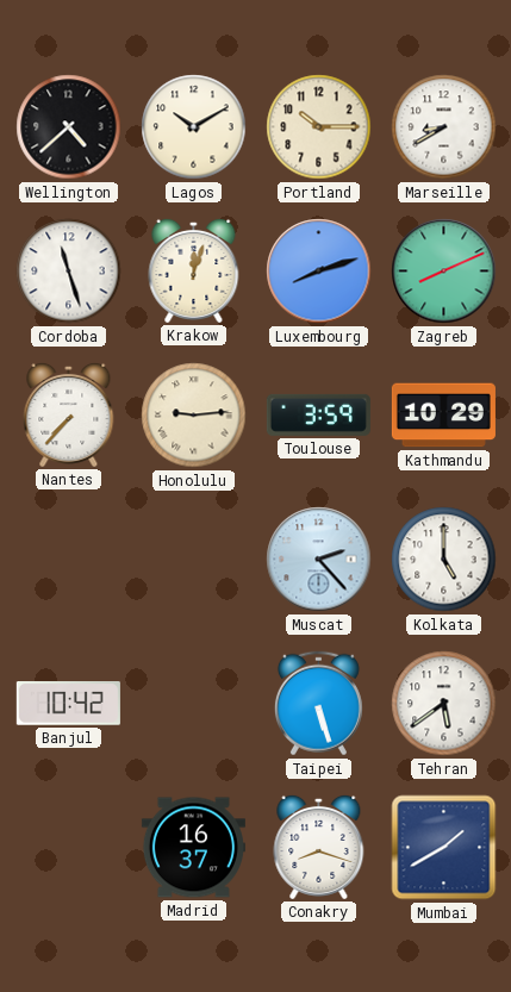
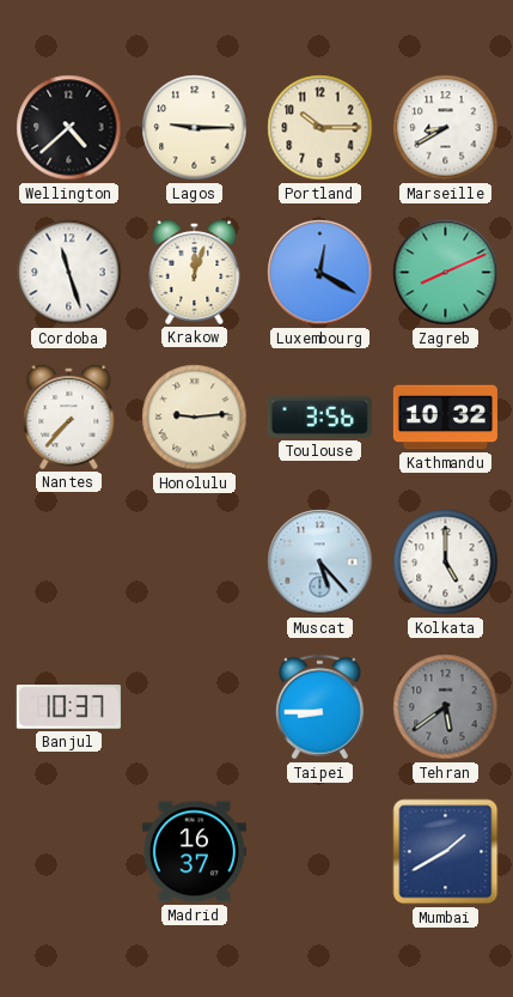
Lagos: 10:10 -> 9:15
Luxembourg: 8:12 -> 12:20
Toulouse: 3:59 -> 3:56
Kathmandu: 10:29 -> 10:32
Muscat: 2:23 -> 5:23
Banjul: 10:42 -> 10:37
Taipei: 5:27 -> 8:45
Tehran dial: white -> grey
Conakry: 8:18 -> none
